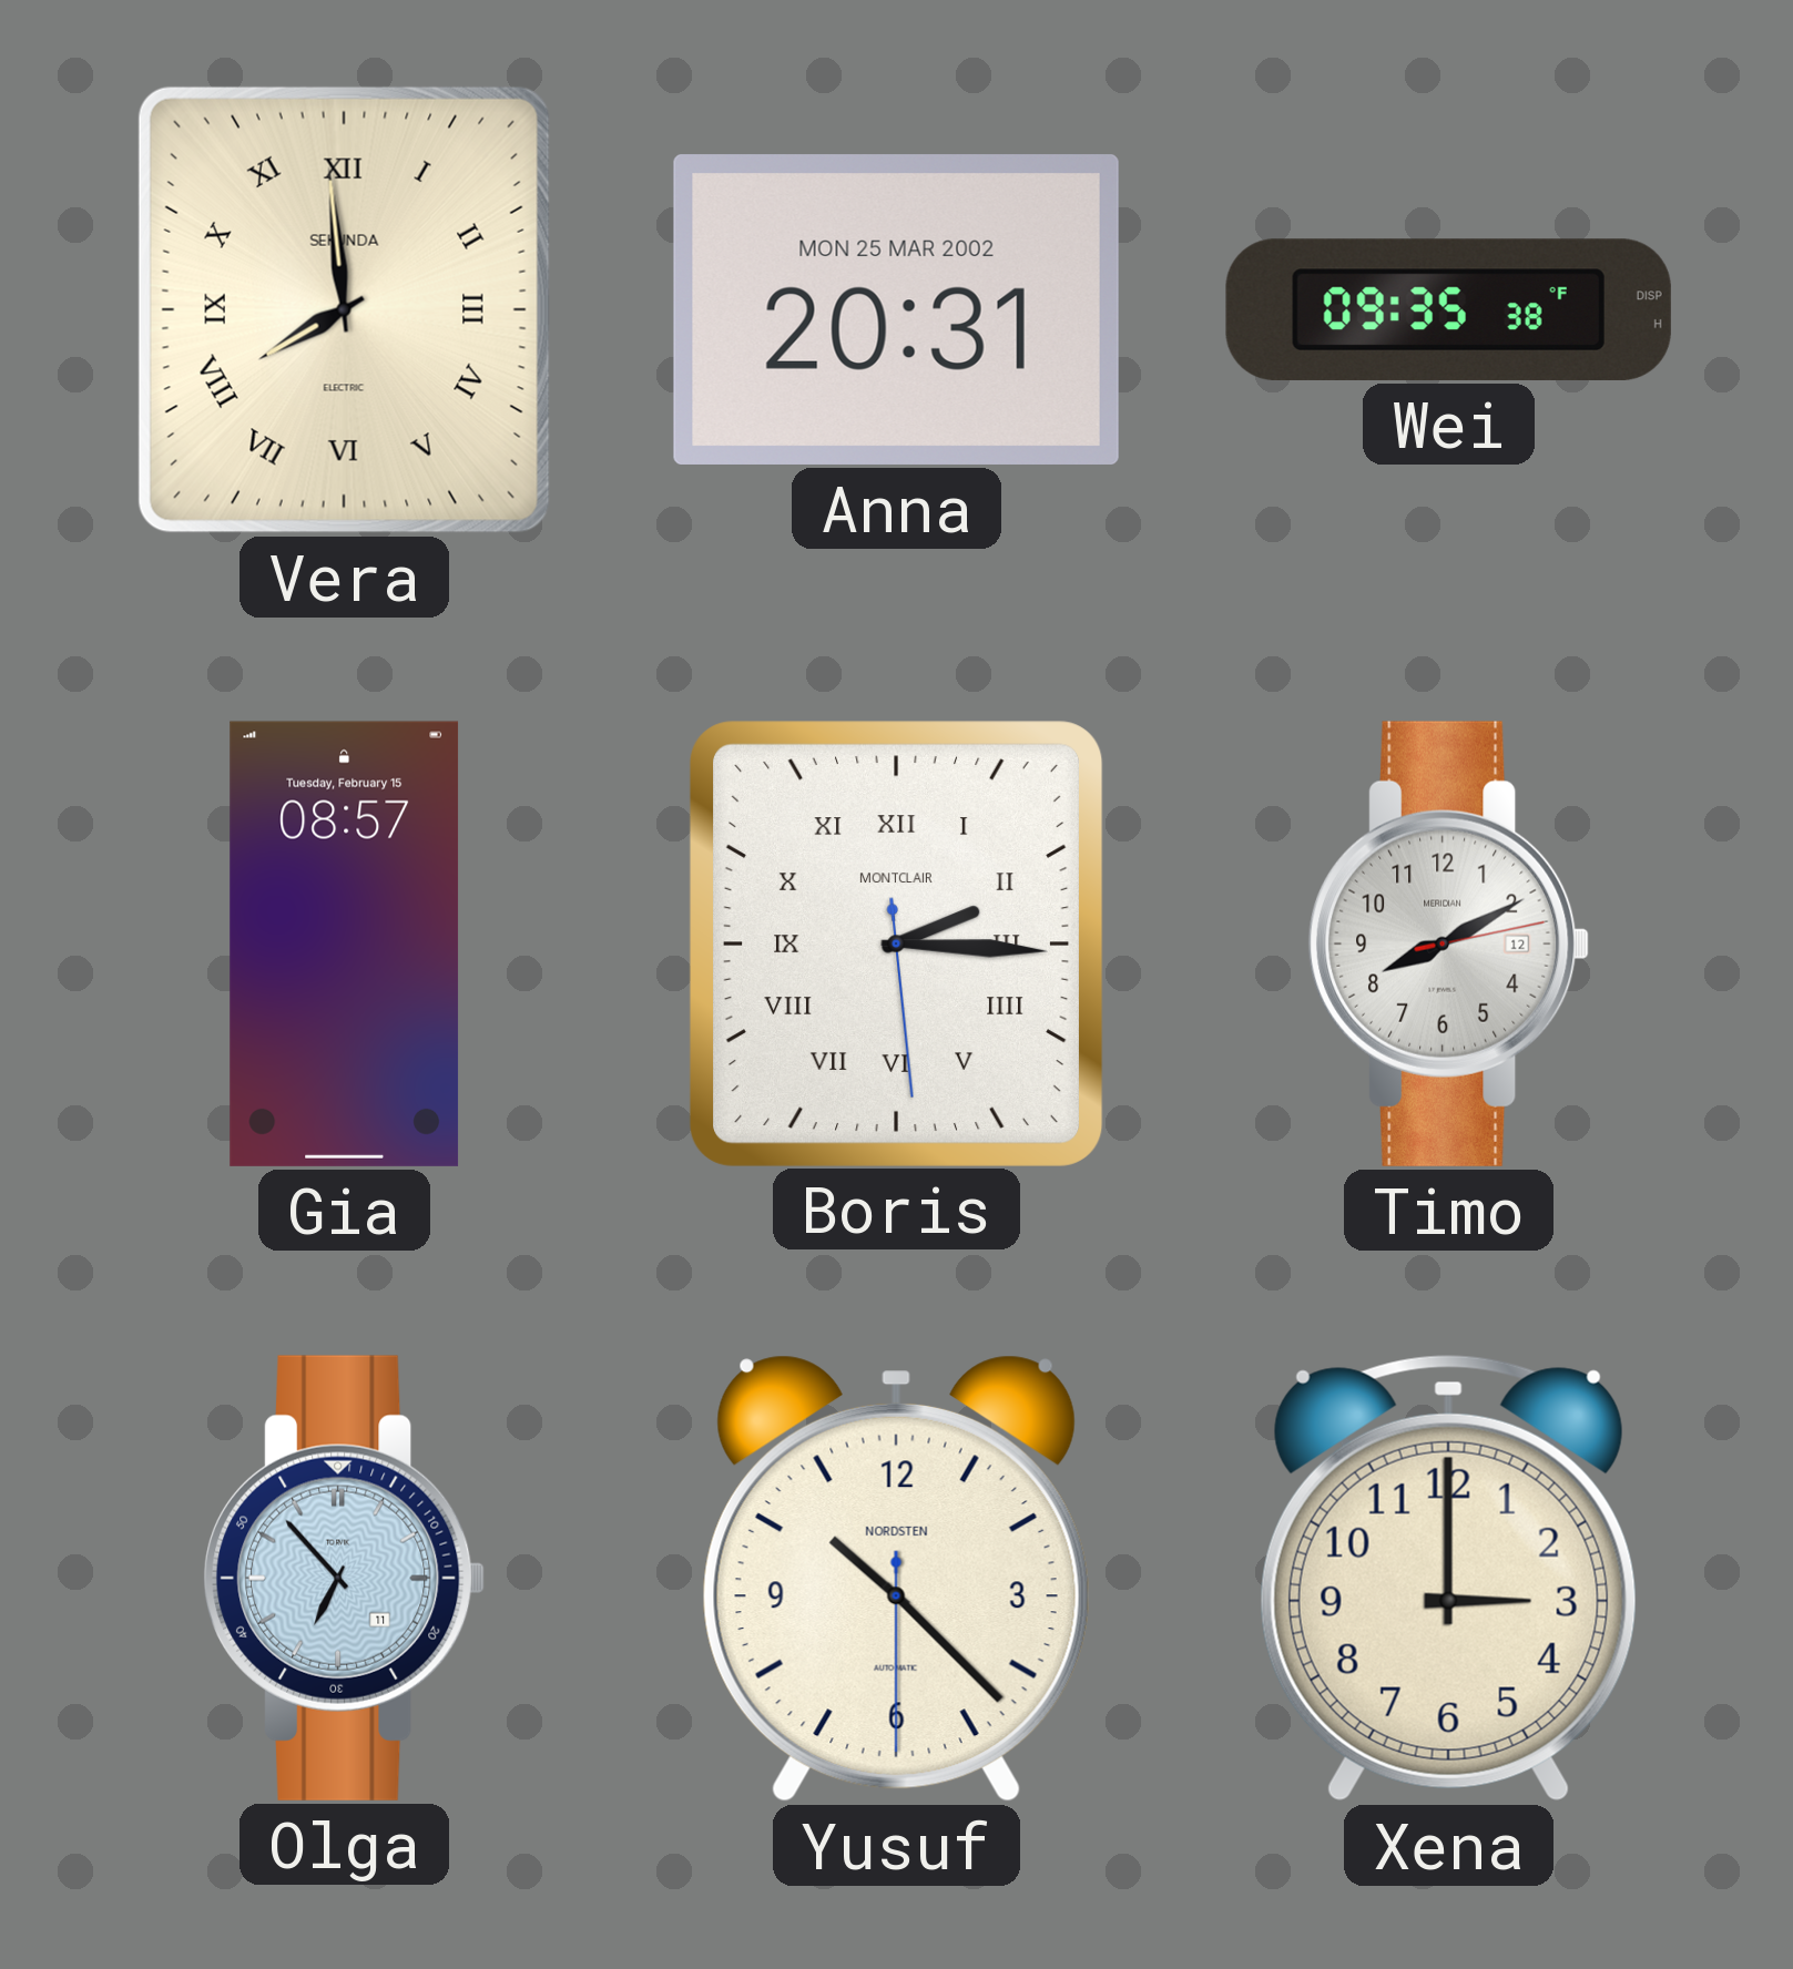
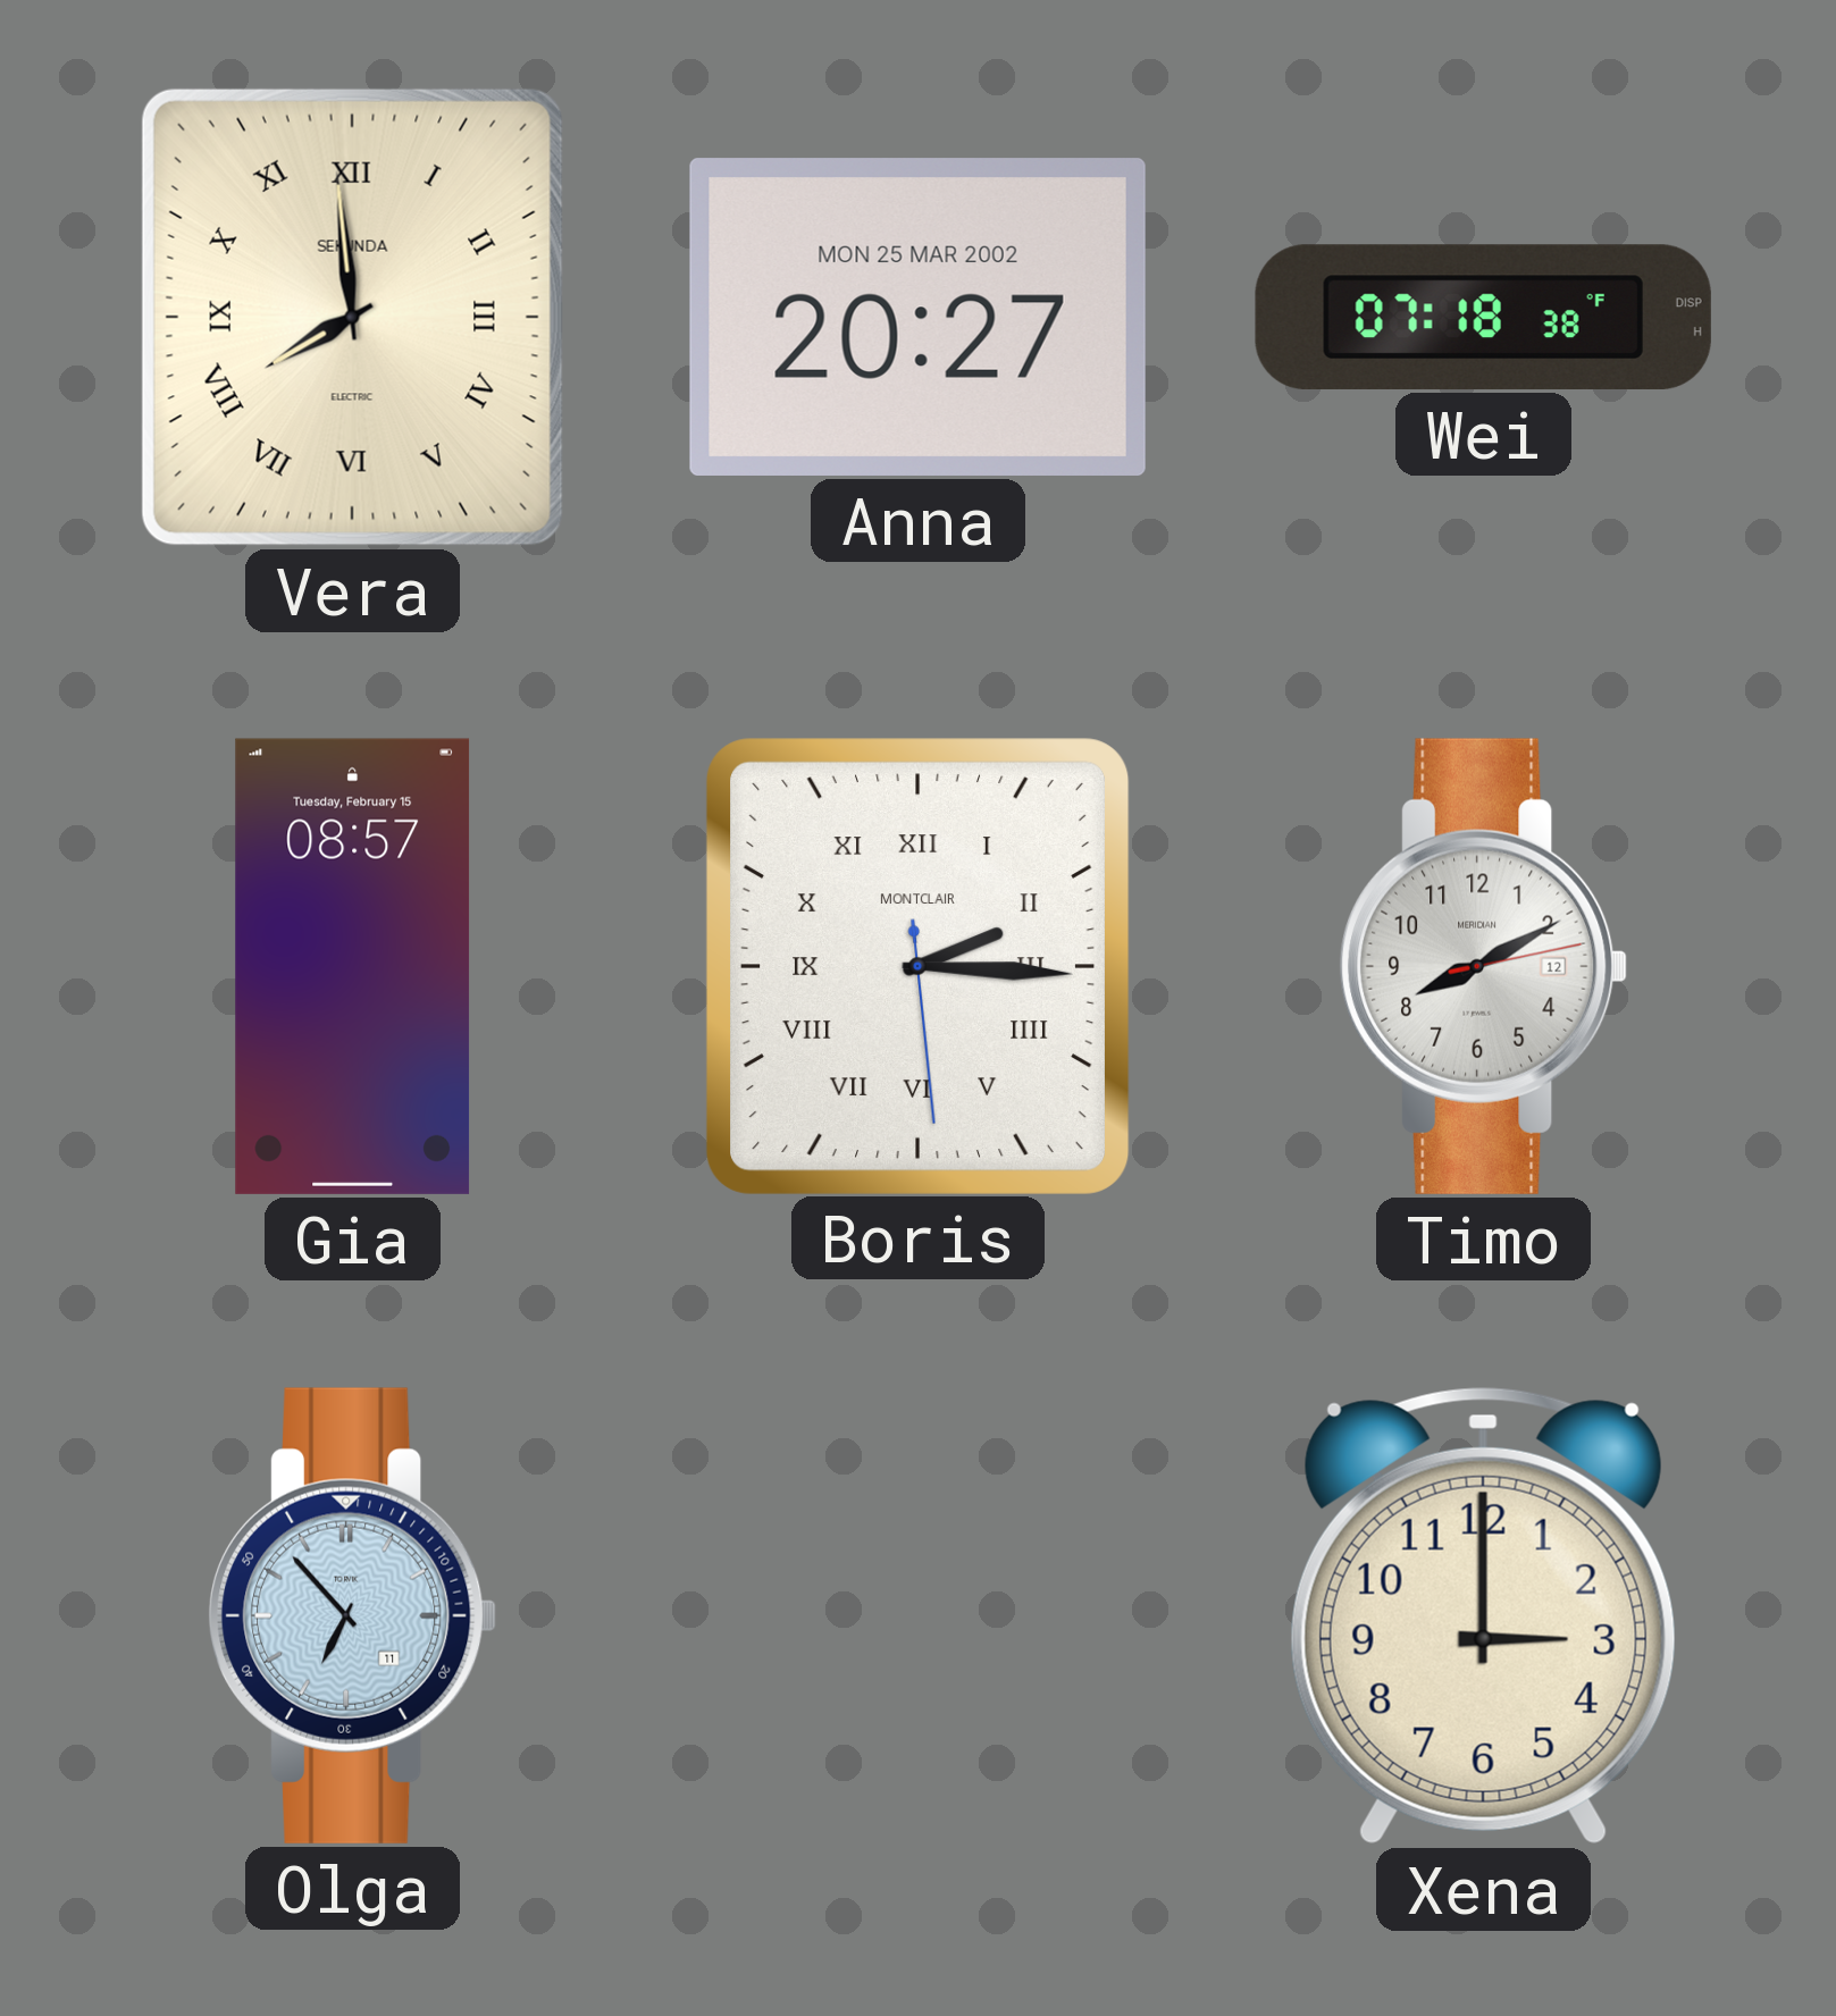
Anna: 20:31 -> 20:27
Wei: 09:35 -> 07:18
Yusuf: 10:22 -> none
